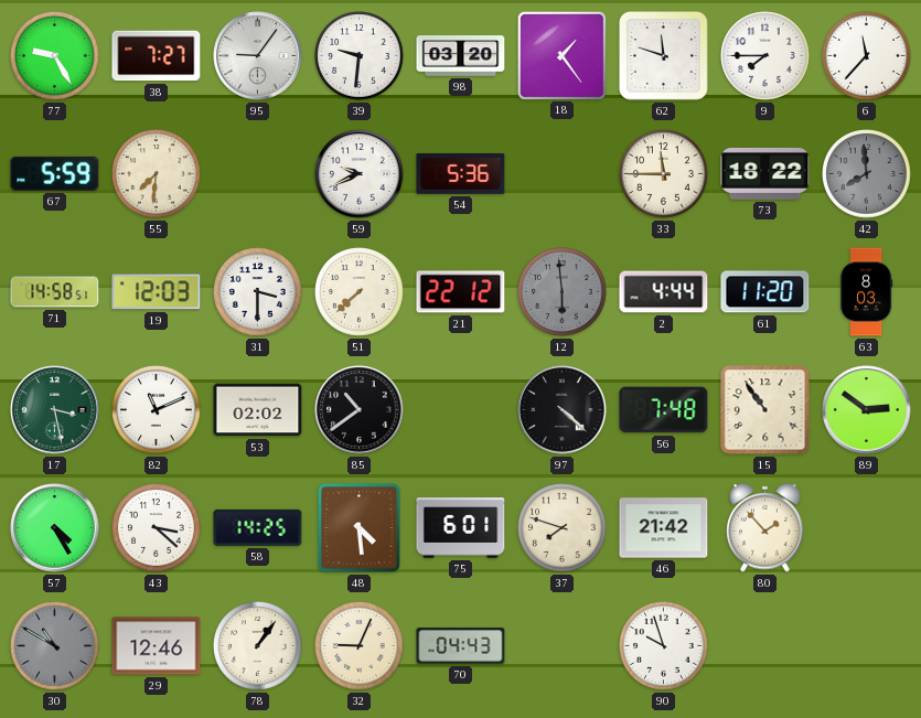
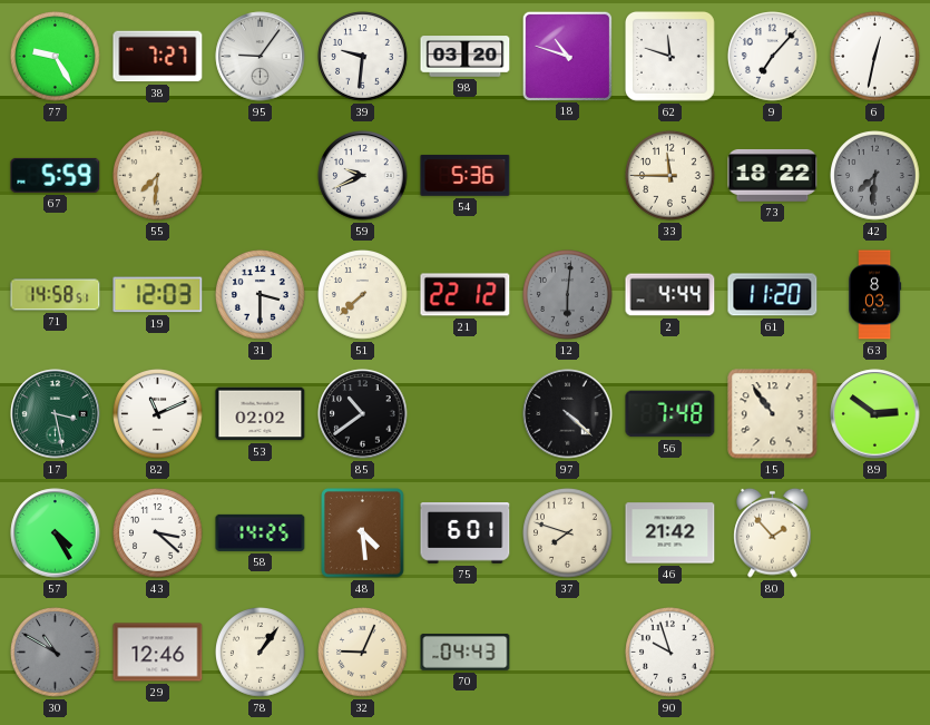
18: 1:24 -> 10:48
9: 7:45 -> 7:07
6: 11:37 -> 12:32
42: 7:59 -> 7:31
12: 5:59 -> 6:01
